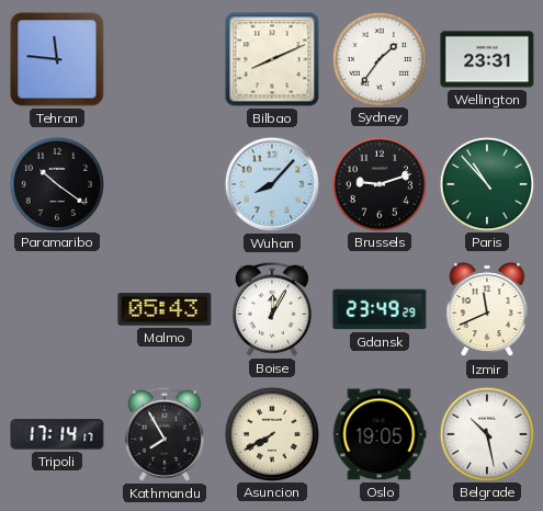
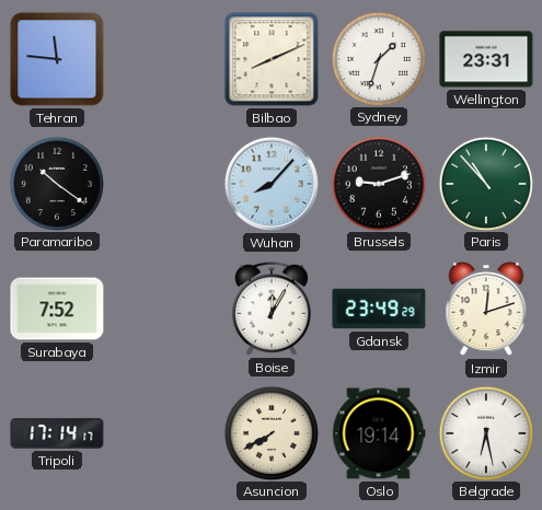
Sydney: 1:36 -> 1:33
Surabaya: none -> 7:52
Malmo: 05:43 -> none
Izmir: 11:41 -> 12:12
Kathmandu: 7:55 -> none
Oslo: 19:05 -> 19:14
Belgrade: 10:28 -> 6:28
